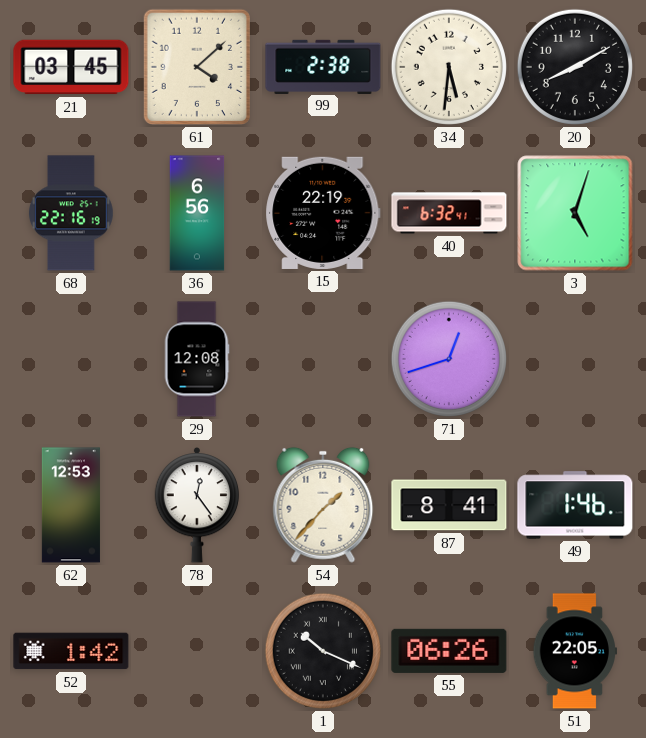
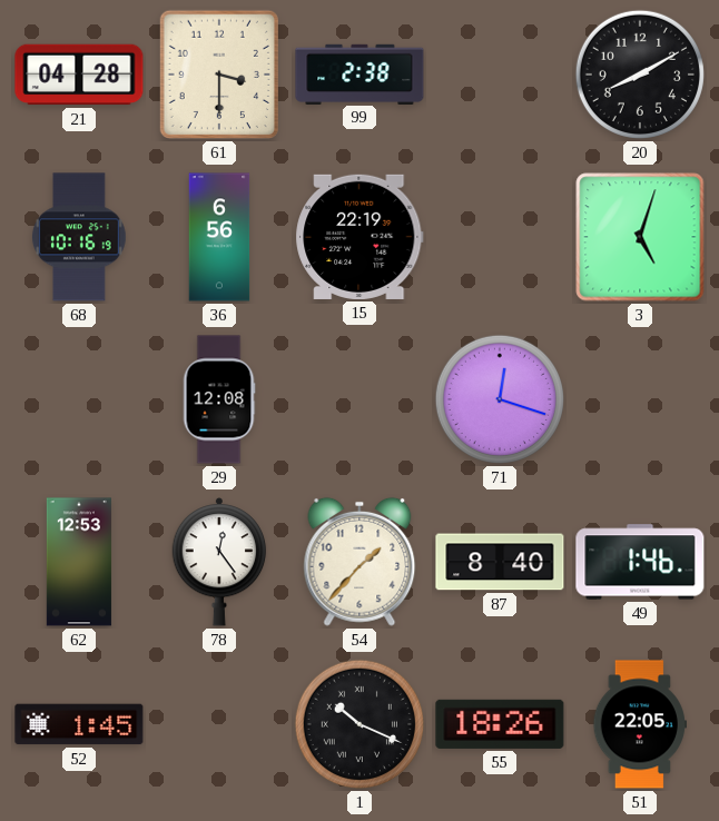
21: 03:45 -> 04:28
61: 4:08 -> 3:30
34: 5:31 -> none
68: 22:16 -> 10:16
40: 6:32 -> none
71: 12:42 -> 12:18
87: 8:41 -> 8:40
52: 1:42 -> 1:45
55: 06:26 -> 18:26
